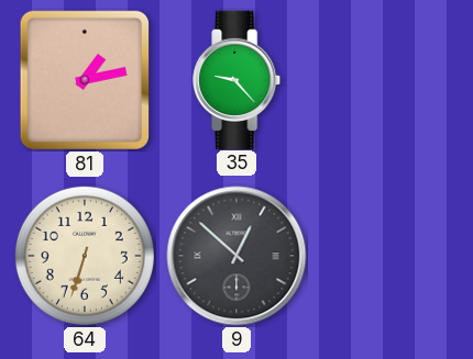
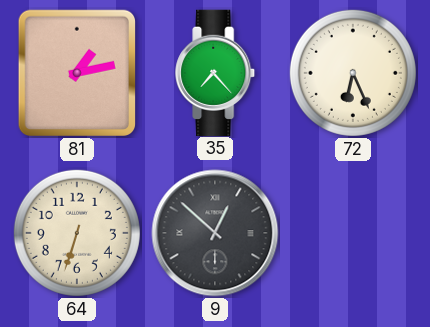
35: 9:23 -> 7:23
72: none -> 6:26
